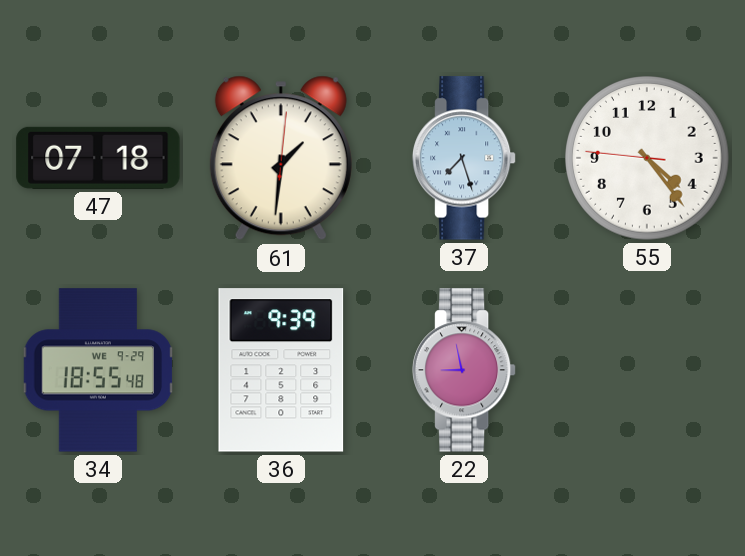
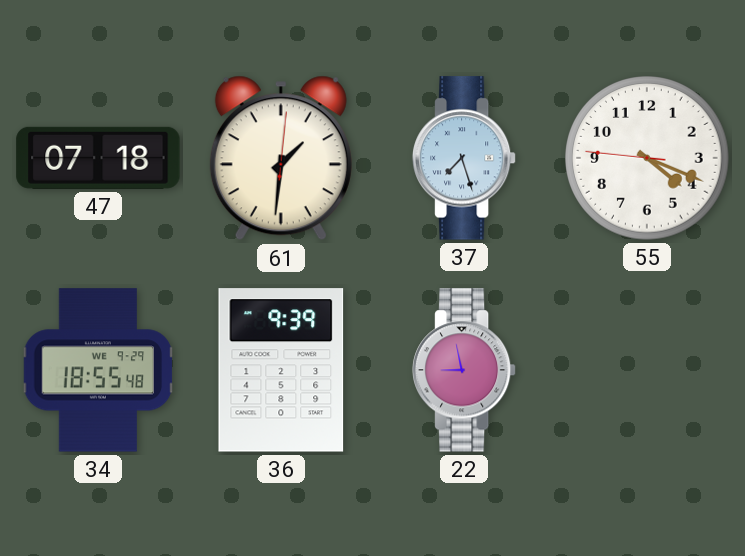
55: 4:23 -> 4:18
